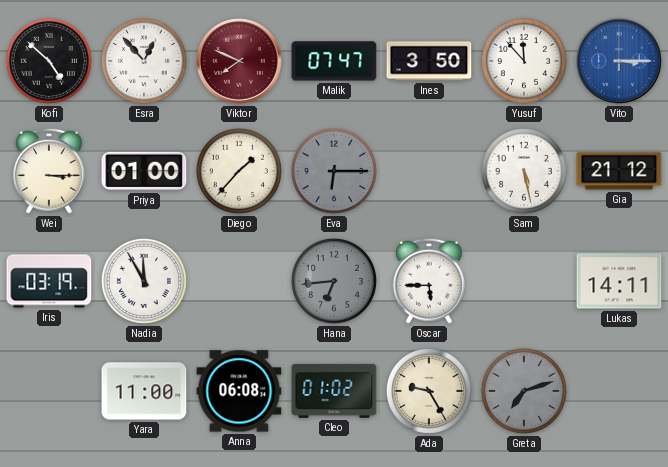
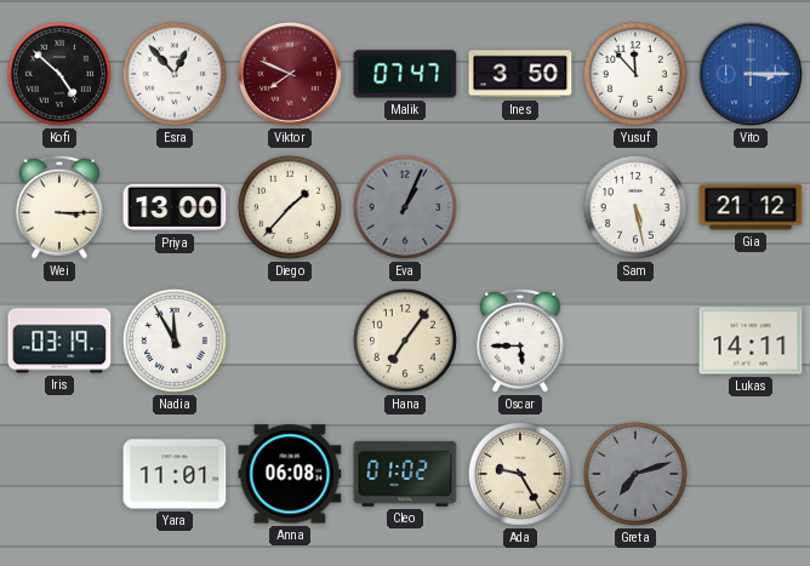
Priya: 01:00 -> 13:00
Eva: 6:15 -> 1:04
Hana: 6:44 -> 7:06
Hana dial: grey -> cream
Yara: 11:00 -> 11:01
